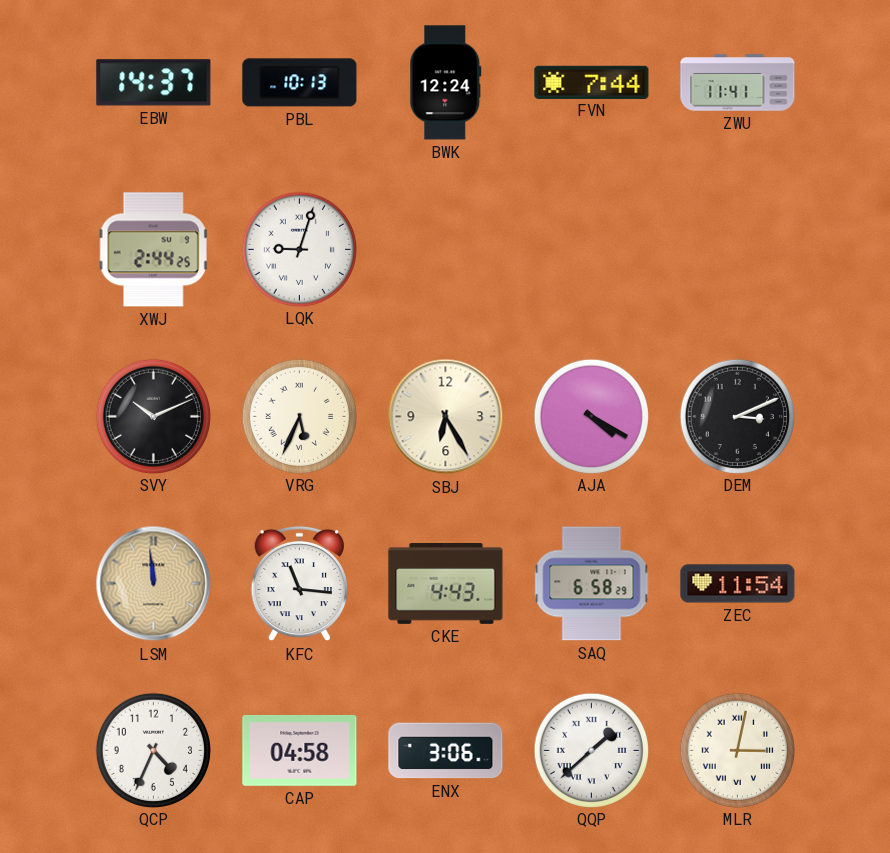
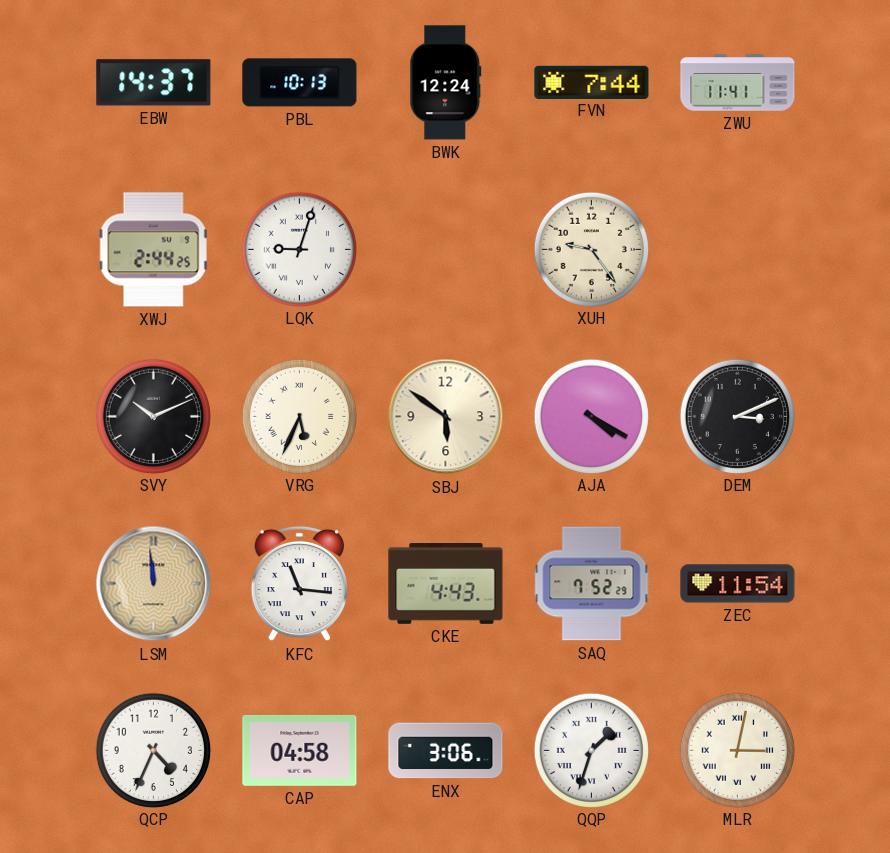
XUH: none -> 9:24
SBJ: 6:25 -> 5:51
SAQ: 6:58 -> 7:52
QQP: 1:38 -> 1:33
